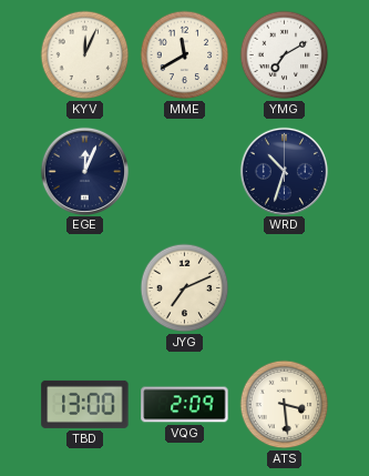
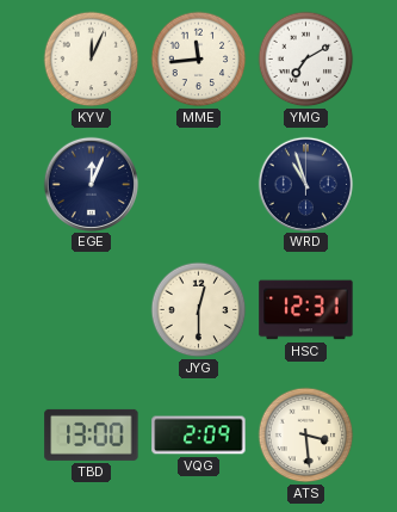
MME: 11:40 -> 11:44
WRD: 10:33 -> 10:57
JYG: 7:11 -> 12:30
HSC: none -> 12:31
